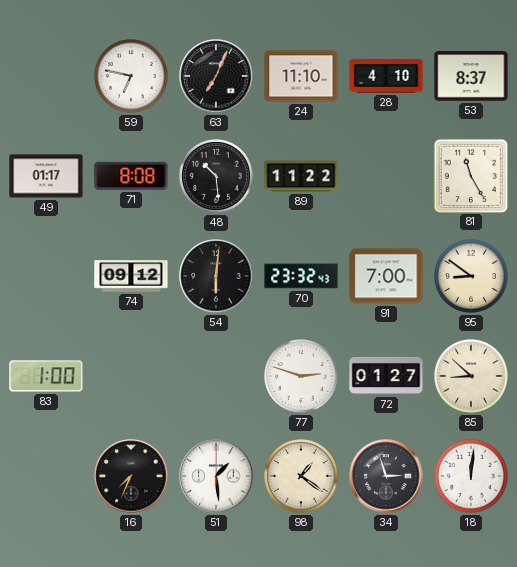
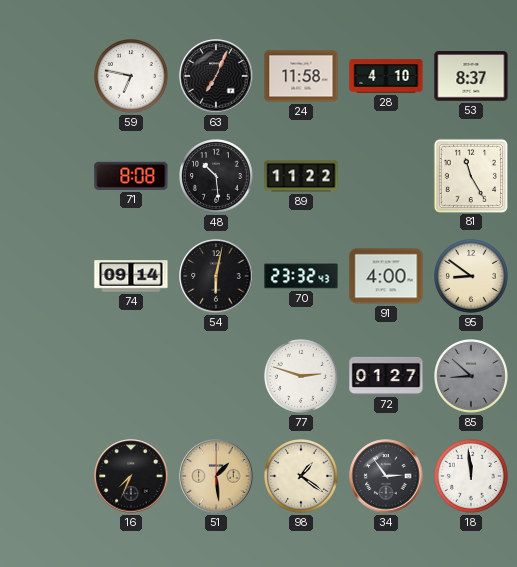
24: 11:10 -> 11:58
49: 01:17 -> none
74: 09:12 -> 09:14
54: 6:01 -> 6:02
91: 7:00 -> 4:00
83: 1:00 -> none
85 dial: cream -> grey
51 dial: white -> champagne
34: 2:57 -> 2:54
18: 12:01 -> 11:59
